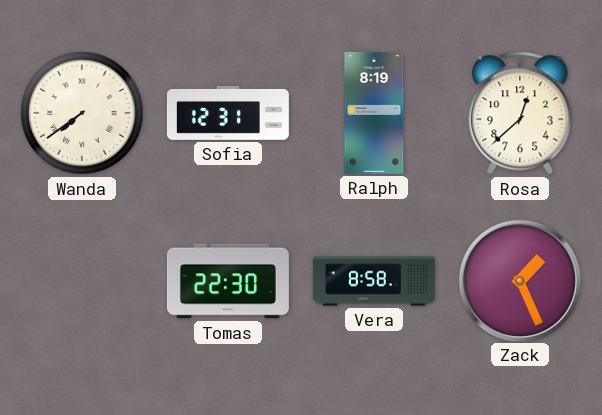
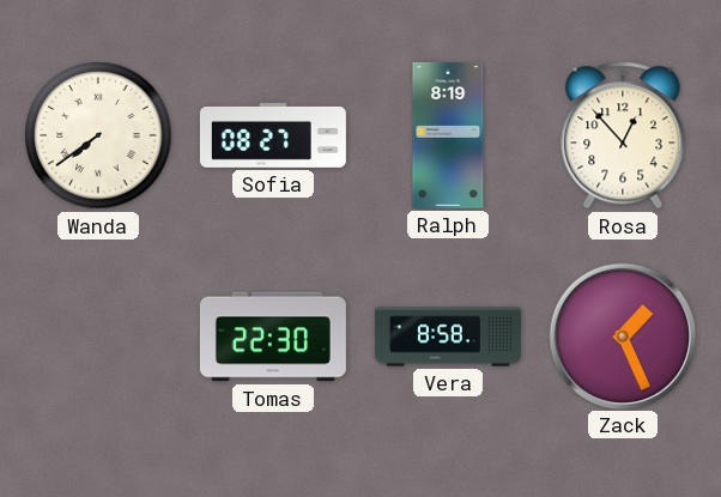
Sofia: 12:31 -> 08:27
Rosa: 12:38 -> 12:53
